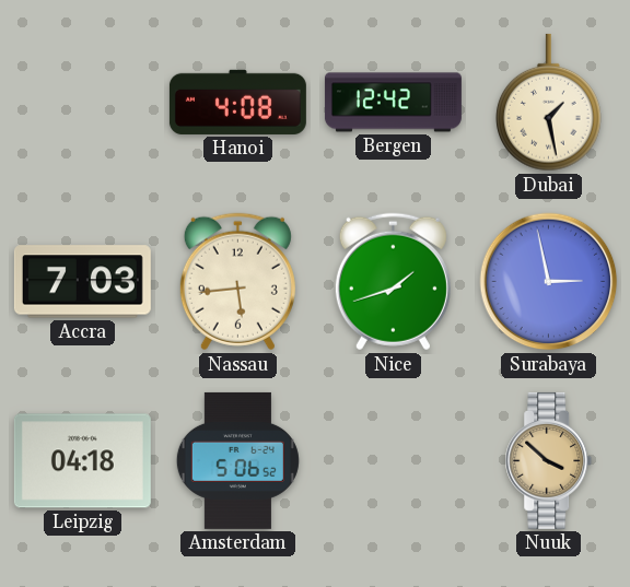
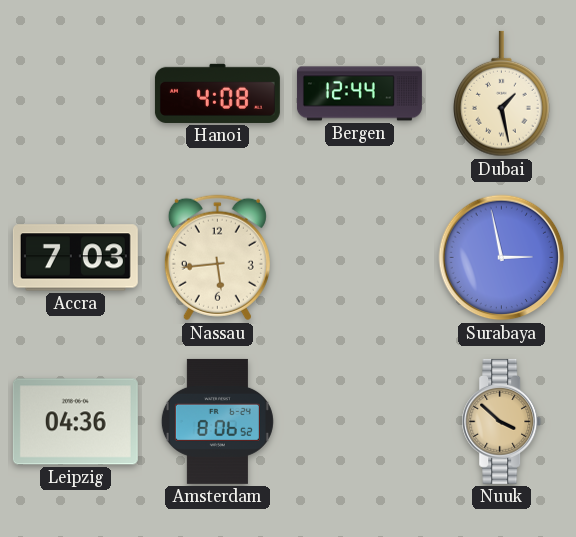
Bergen: 12:42 -> 12:44
Nice: 1:42 -> none
Leipzig: 04:18 -> 04:36
Amsterdam: 5:06 -> 8:06
